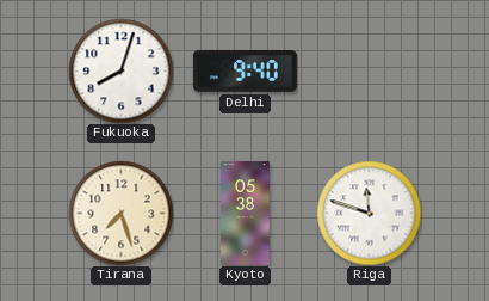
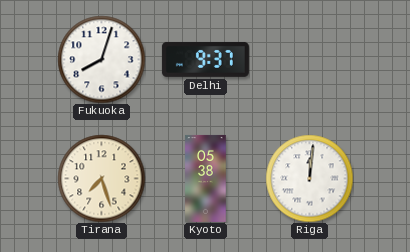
Delhi: 9:40 -> 9:37
Riga: 11:48 -> 12:01
